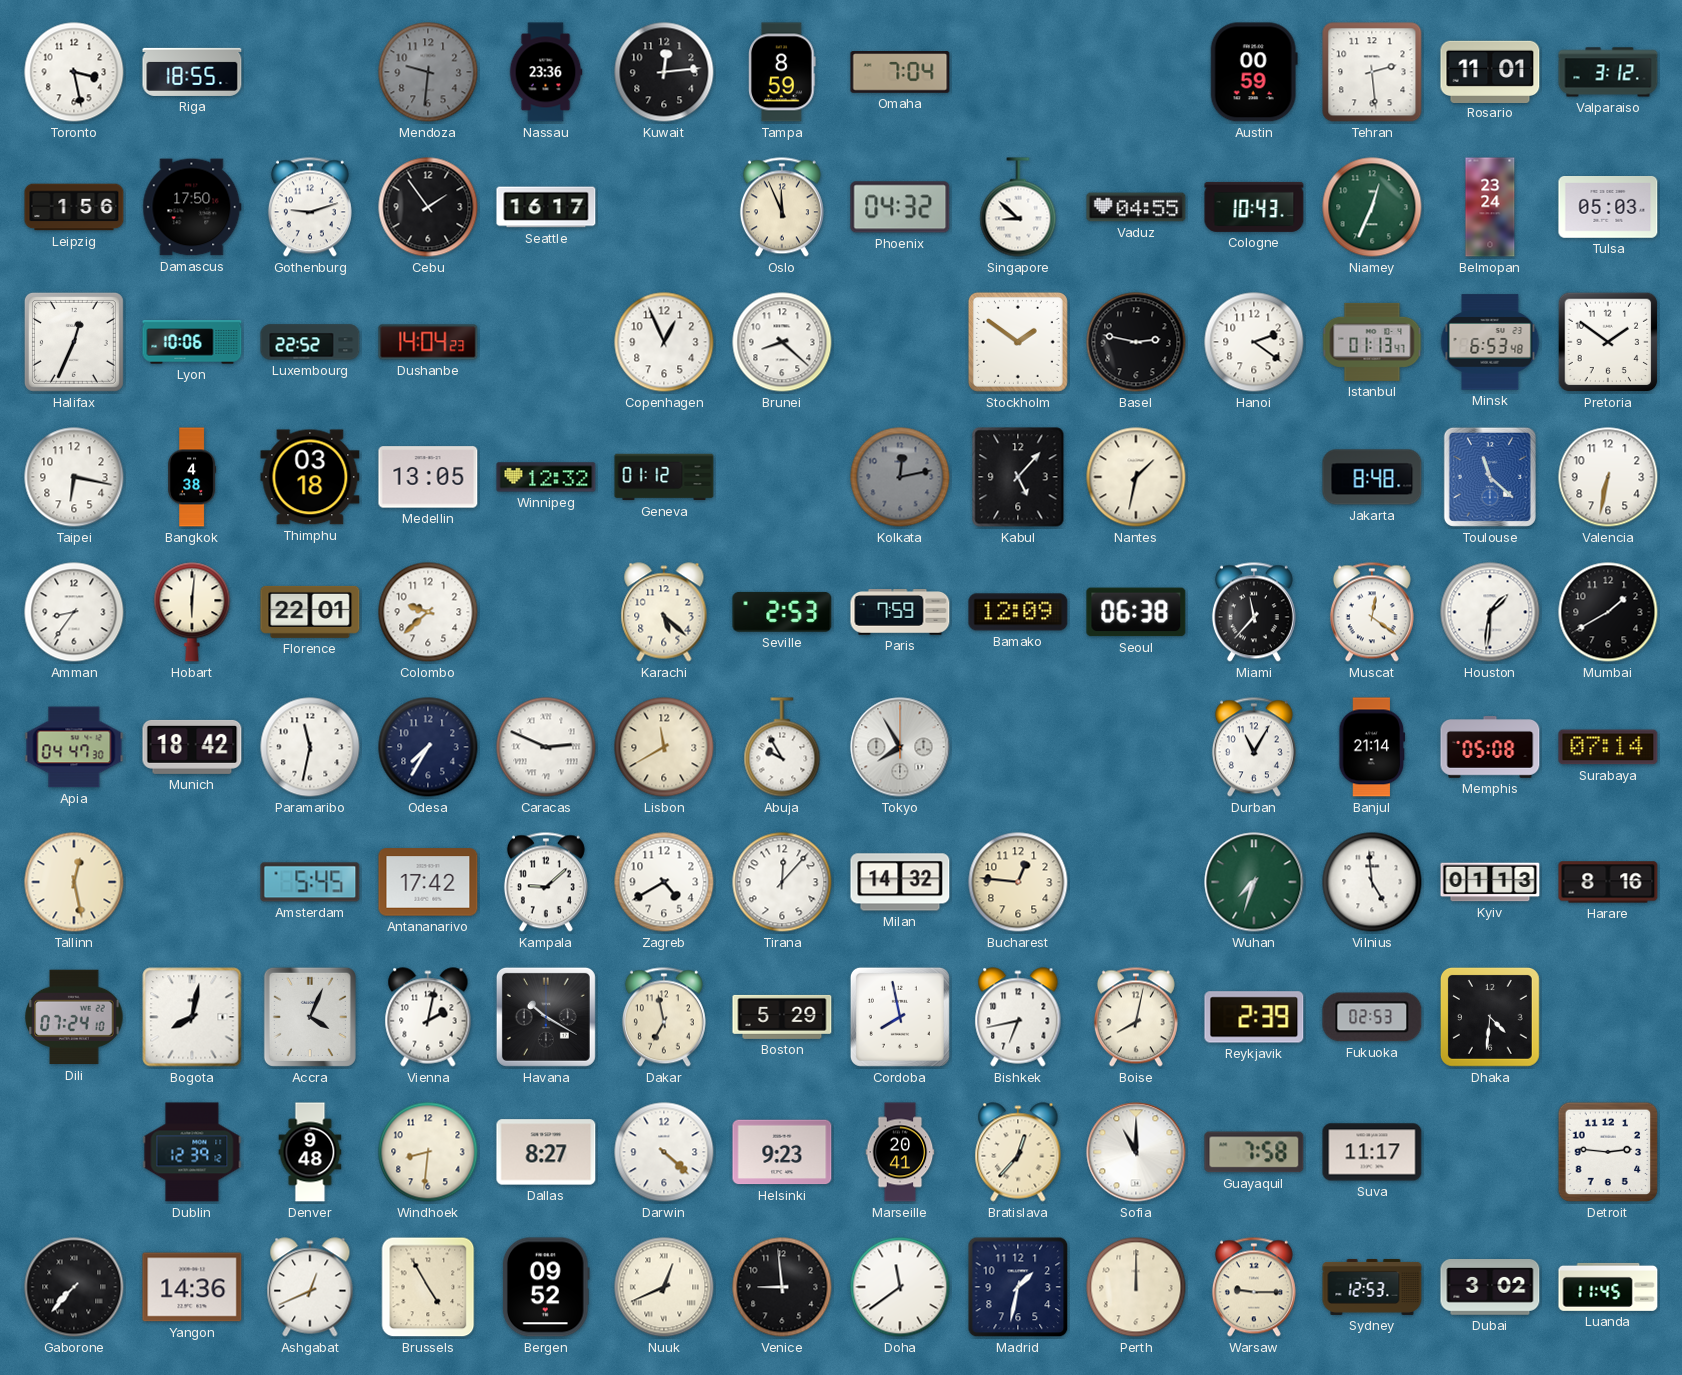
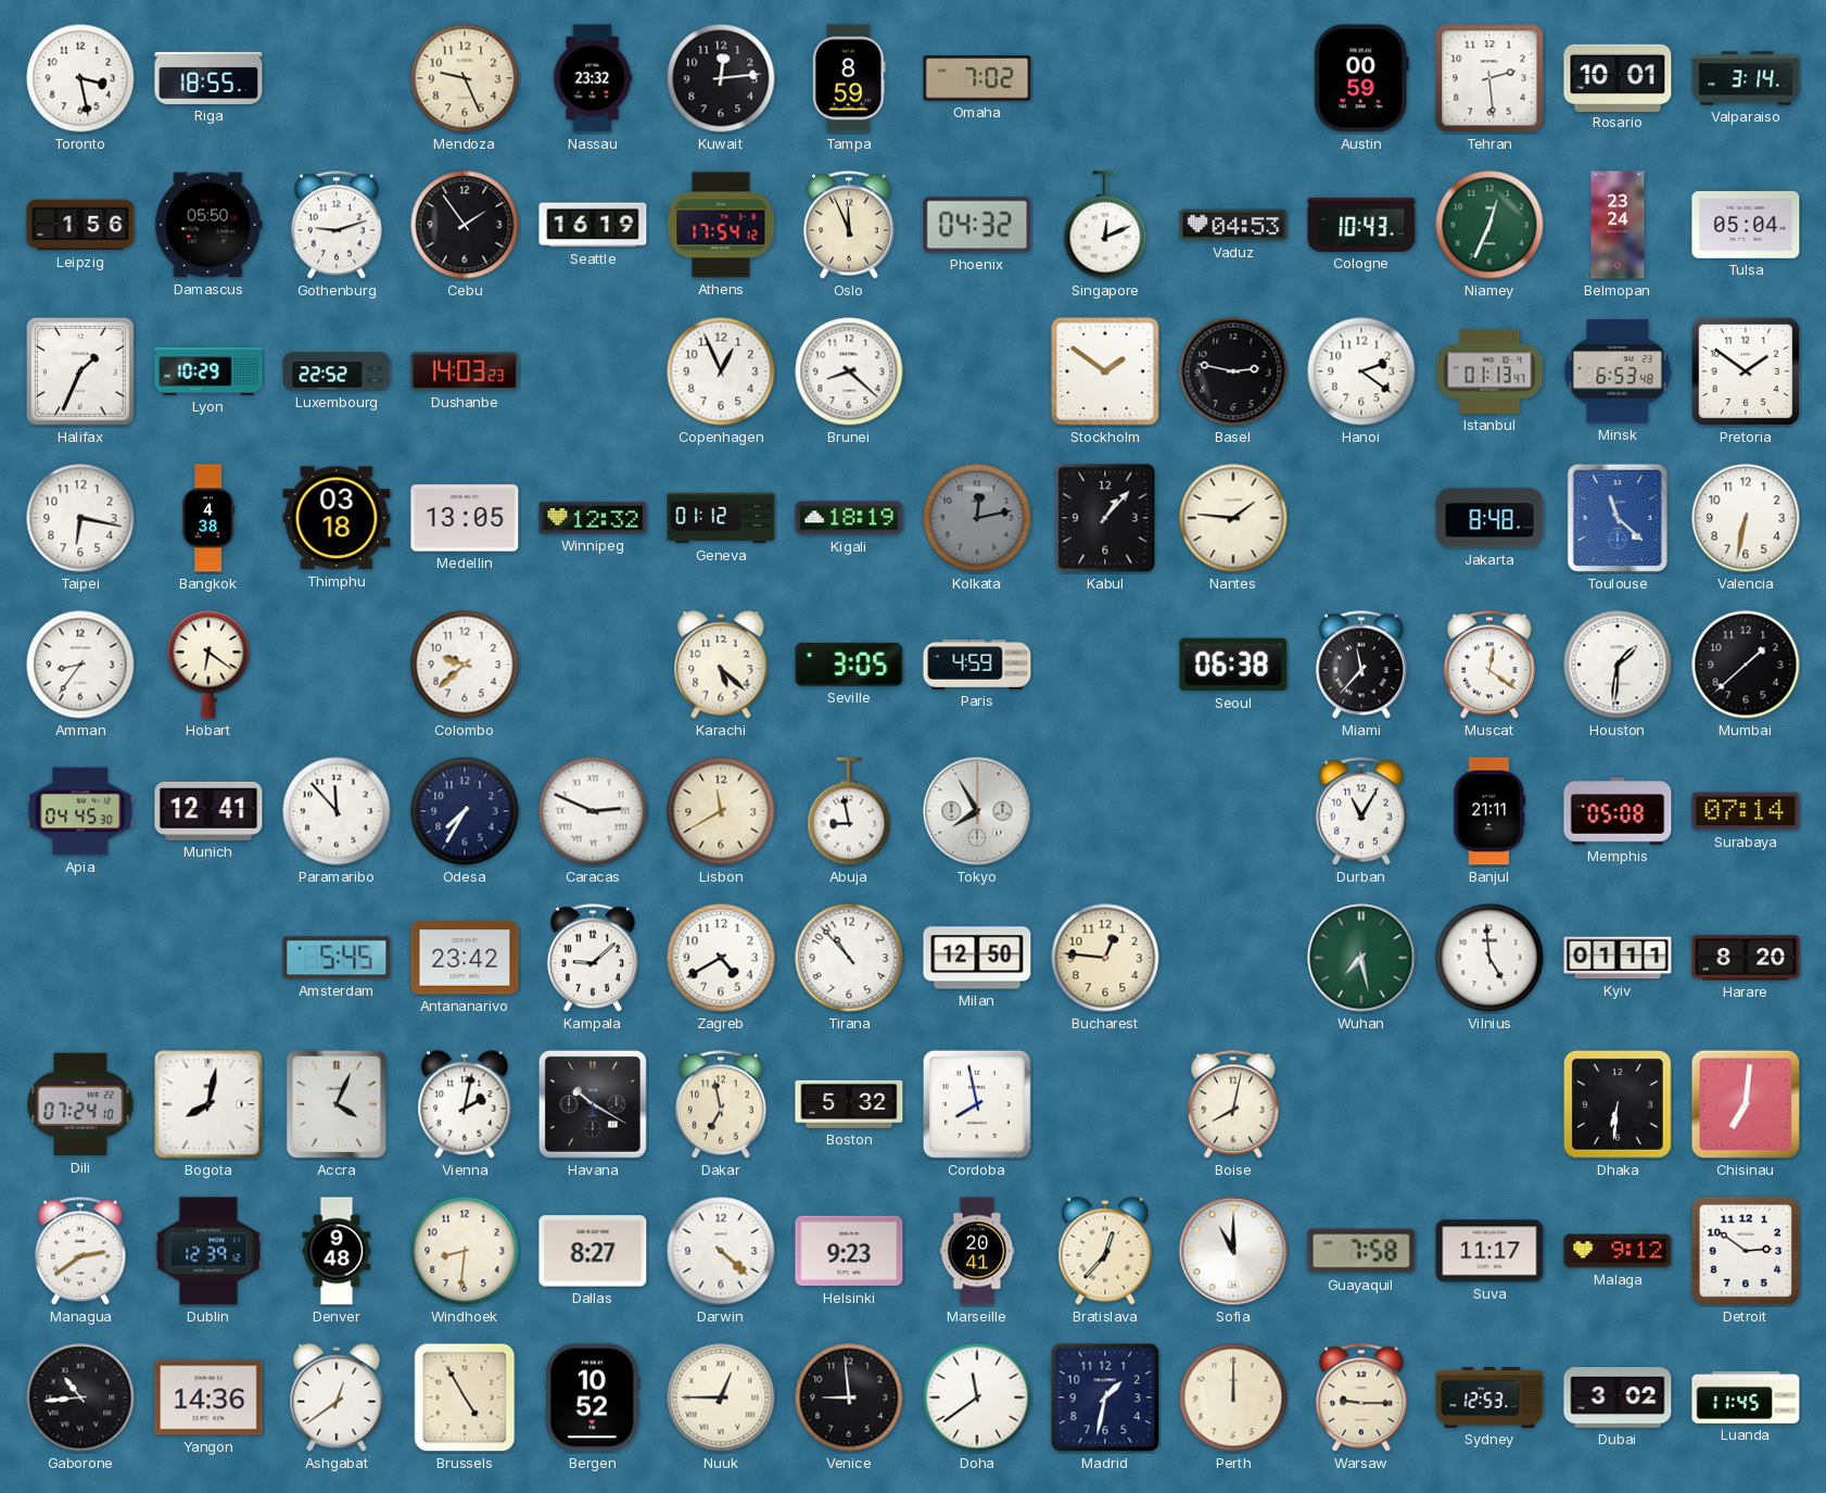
Mendoza: 9:31 -> 9:26
Mendoza dial: grey -> cream
Nassau: 23:36 -> 23:32
Omaha: 7:04 -> 7:02
Rosario: 11:01 -> 10:01
Valparaiso: 3:12 -> 3:14
Damascus: 17:50 -> 05:50
Seattle: 16:17 -> 16:19
Athens: none -> 17:54
Singapore: 8:52 -> 12:11
Vaduz: 04:55 -> 04:53
Tulsa: 05:03 -> 05:04
Halifax: 12:34 -> 1:34
Lyon: 10:06 -> 10:29
Dushanbe: 14:04 -> 14:03
Kigali: none -> 18:19
Kabul: 5:07 -> 1:07
Nantes: 1:32 -> 1:46
Hobart: 6:01 -> 6:21
Florence: 22:01 -> none
Seville: 2:53 -> 3:05
Paris: 7:59 -> 4:59
Bamako: 12:09 -> none
Mumbai: 1:40 -> 1:38
Apia: 04:47 -> 04:45
Munich: 18:42 -> 12:41
Paramaribo: 11:32 -> 11:53
Abuja: 9:55 -> 8:58
Banjul: 21:14 -> 21:11
Tallinn: 12:28 -> none
Antananarivo: 17:42 -> 23:42
Tirana: 12:07 -> 10:53
Milan: 14:32 -> 12:50
Wuhan: 7:33 -> 7:28
Kyiv: 01:13 -> 01:11
Harare: 8:16 -> 8:20
Boston: 5:29 -> 5:32
Bishkek: 6:43 -> none
Reykjavik: 2:39 -> none
Fukuoka: 02:53 -> none
Dhaka: 4:31 -> 6:31
Chisinau: none -> 7:01
Managua: none -> 2:39
Malaga: none -> 9:12
Detroit: 2:46 -> 2:51
Gaborone: 7:37 -> 10:44
Ashgabat: 12:41 -> 12:39
Bergen: 09:52 -> 10:52
Nuuk: 12:41 -> 12:45
